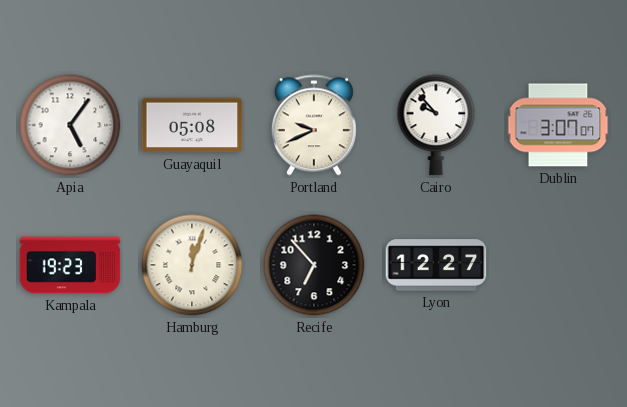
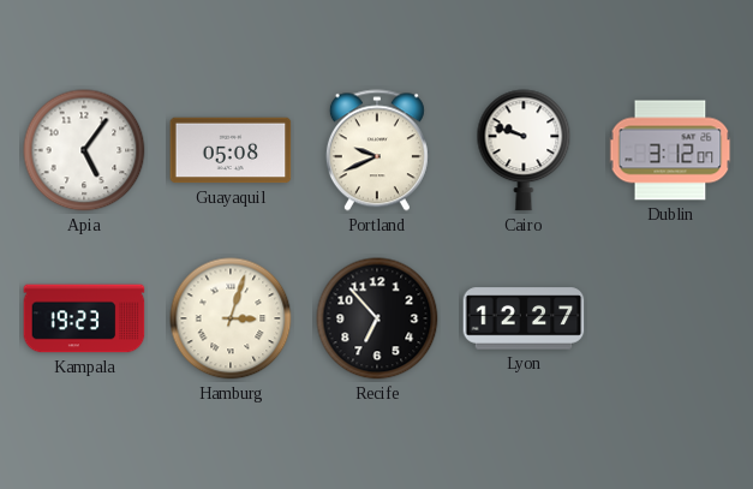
Cairo: 9:53 -> 9:48
Dublin: 3:07 -> 3:12
Hamburg: 12:03 -> 3:03
